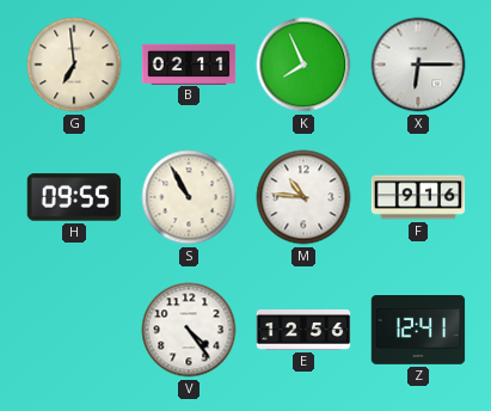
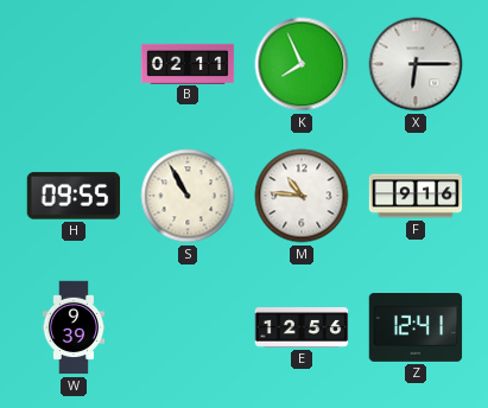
G: 6:59 -> none
W: none -> 9:39
V: 4:24 -> none
